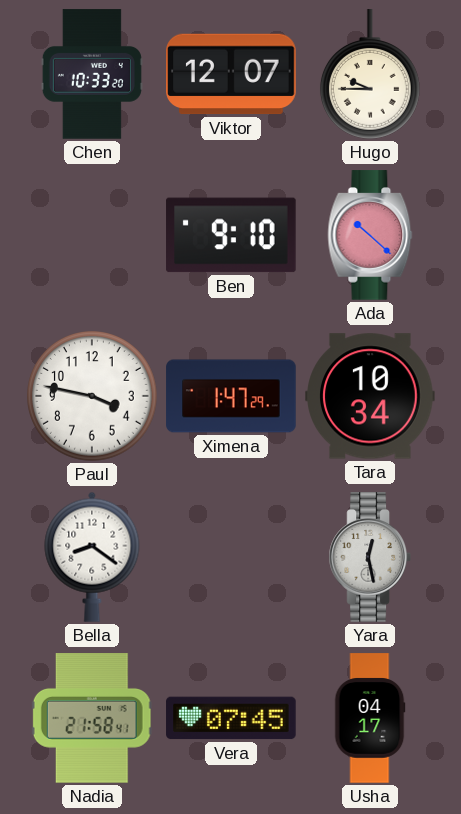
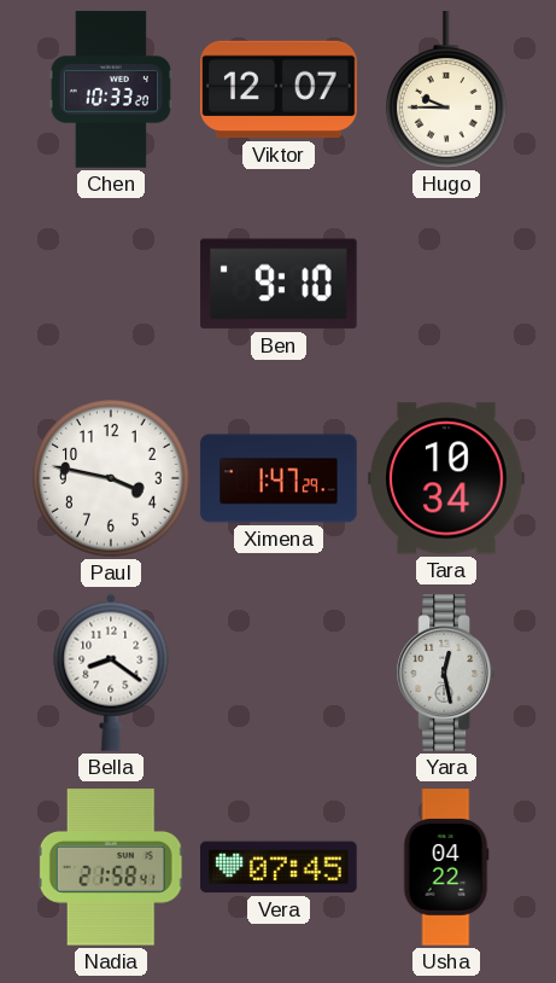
Ada: 10:22 -> none
Usha: 04:17 -> 04:22
